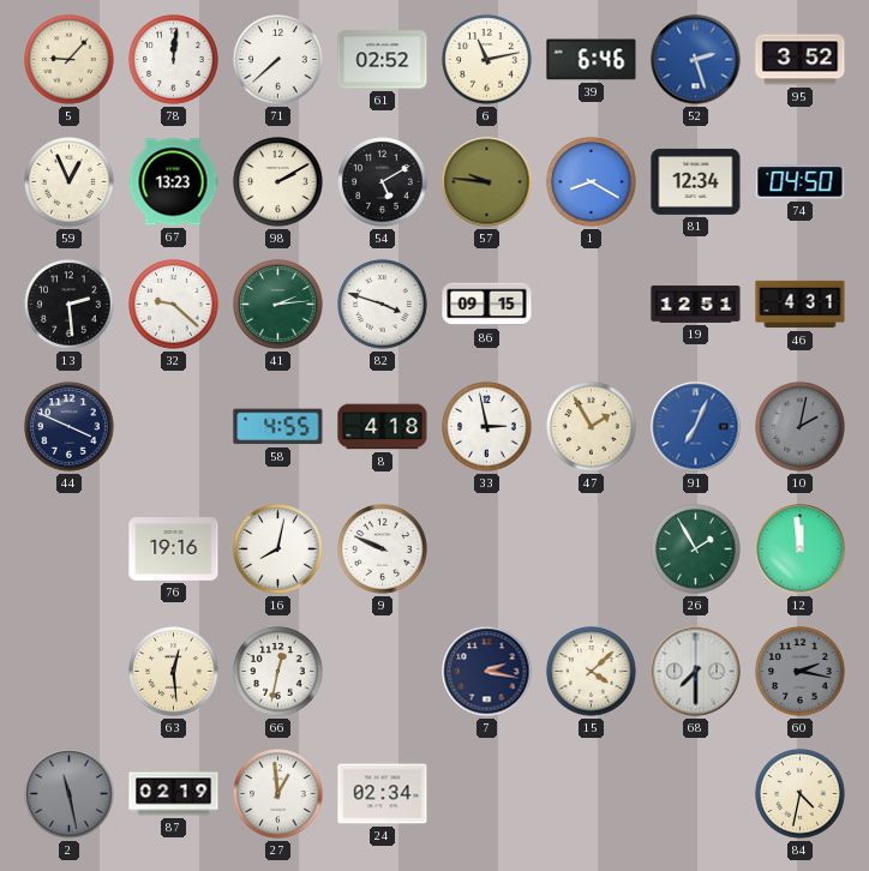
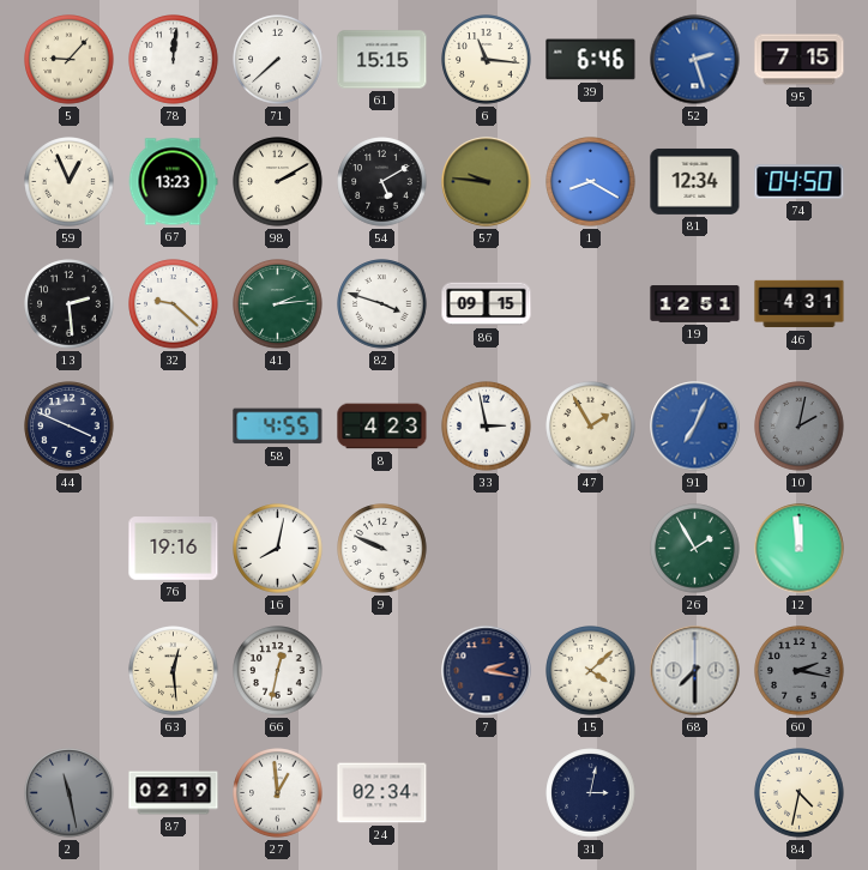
61: 02:52 -> 15:15
6: 11:13 -> 11:16
95: 3:52 -> 7:15
8: 4:18 -> 4:23
31: none -> 3:02
